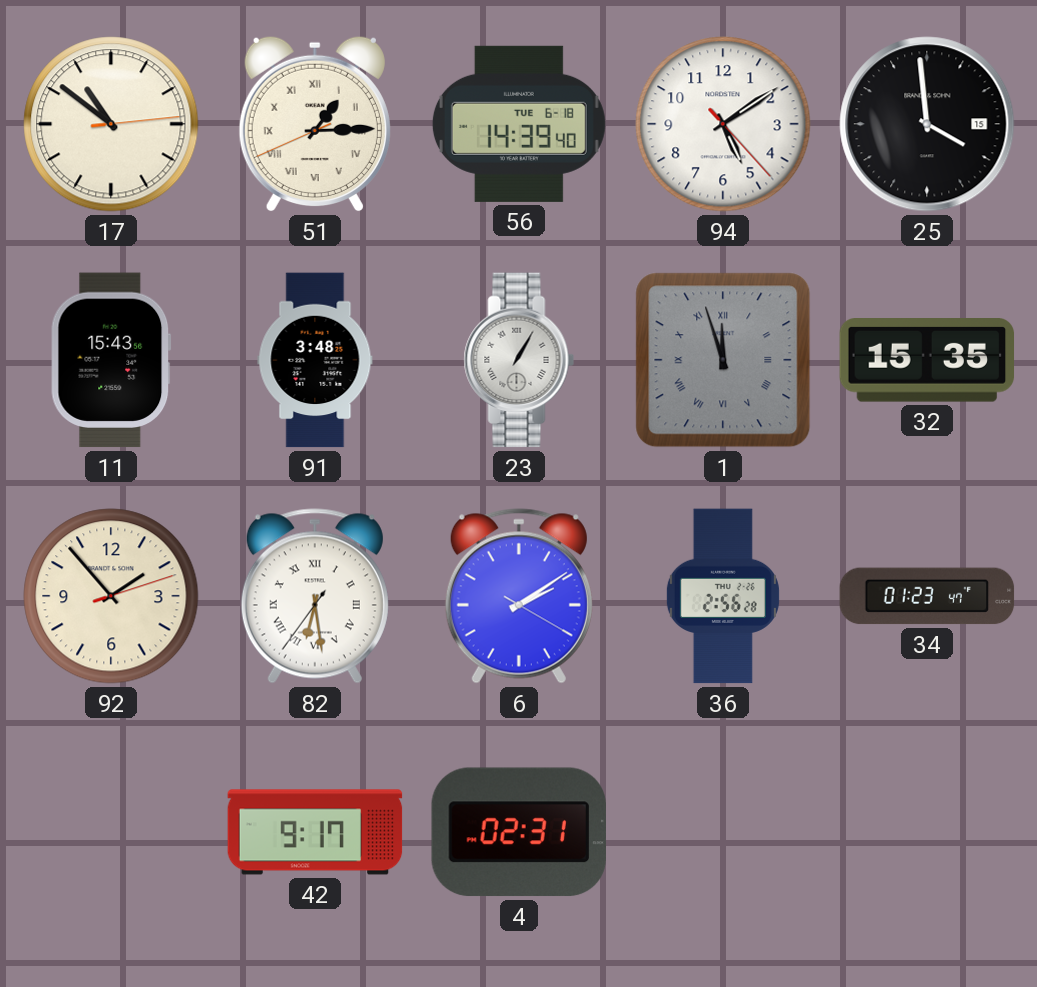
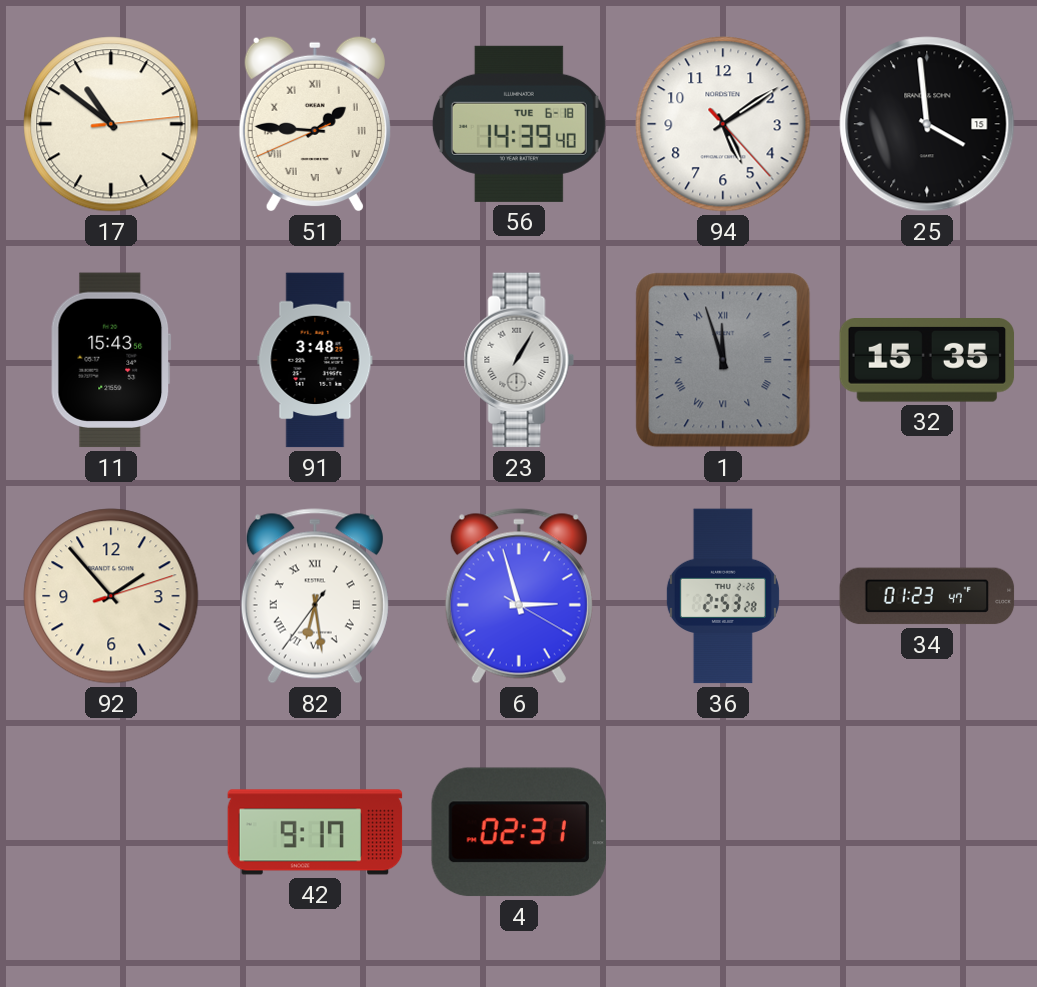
51: 1:14 -> 1:45
6: 2:09 -> 2:57
36: 2:56 -> 2:53
